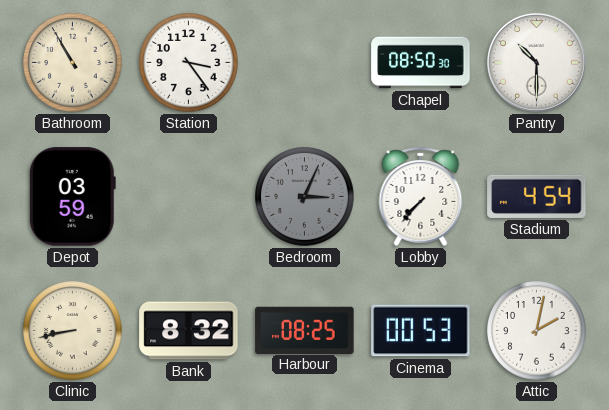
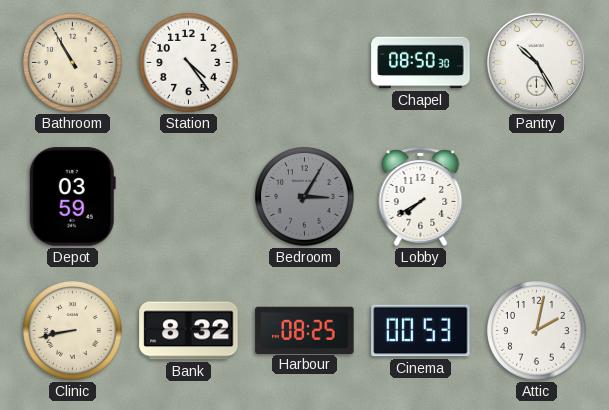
Station: 3:24 -> 4:24
Pantry: 10:30 -> 10:25
Bedroom: 3:04 -> 3:05
Lobby: 7:37 -> 7:40
Stadium: 4:54 -> none
